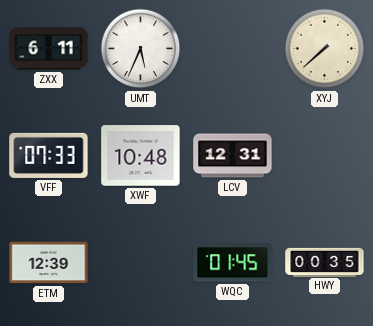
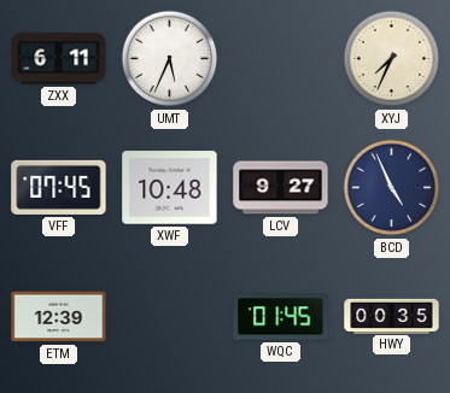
XYJ: 7:38 -> 7:34
VFF: 07:33 -> 07:45
LCV: 12:31 -> 9:27
BCD: none -> 4:56
